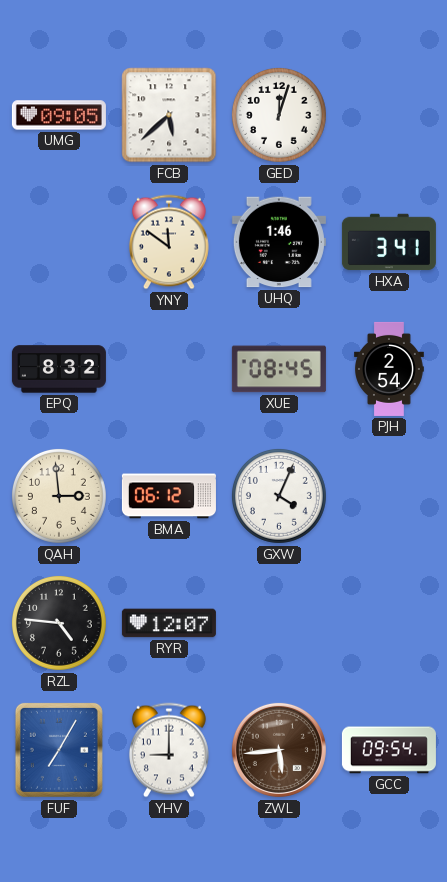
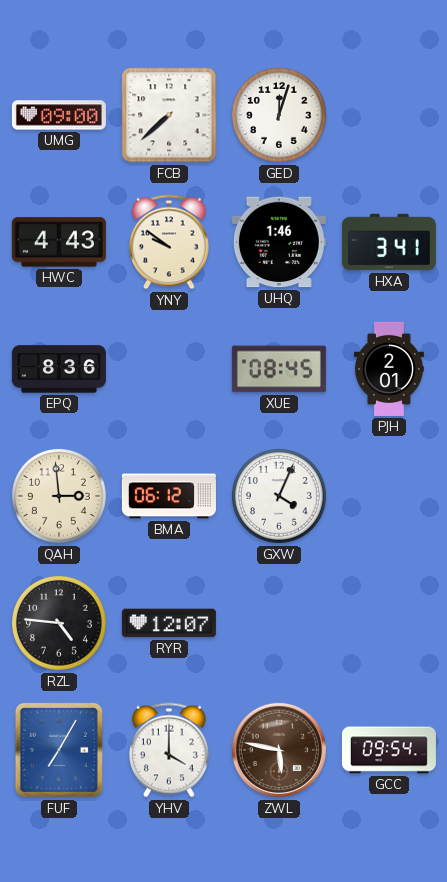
UMG: 09:05 -> 09:00
FCB: 5:38 -> 7:38
HWC: none -> 4:43
YNY: 11:51 -> 9:51
EPQ: 8:32 -> 8:36
PJH: 2:54 -> 2:01
YHV: 9:00 -> 4:00
ZWL: 5:44 -> 5:47
